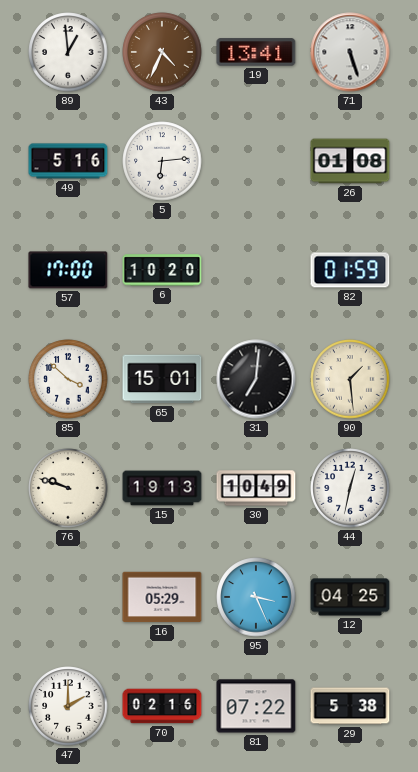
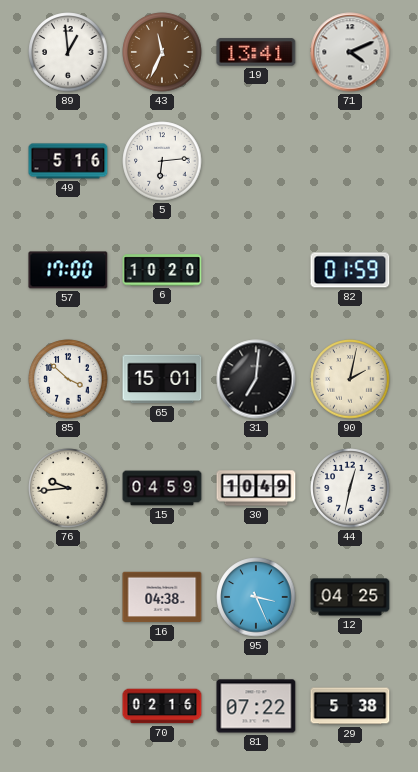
43: 4:34 -> 11:34
71: 5:27 -> 4:11
26: 01:08 -> none
90: 1:29 -> 2:02
76: 9:48 -> 9:44
15: 19:13 -> 04:59
16: 05:29 -> 04:38
47: 2:00 -> none
